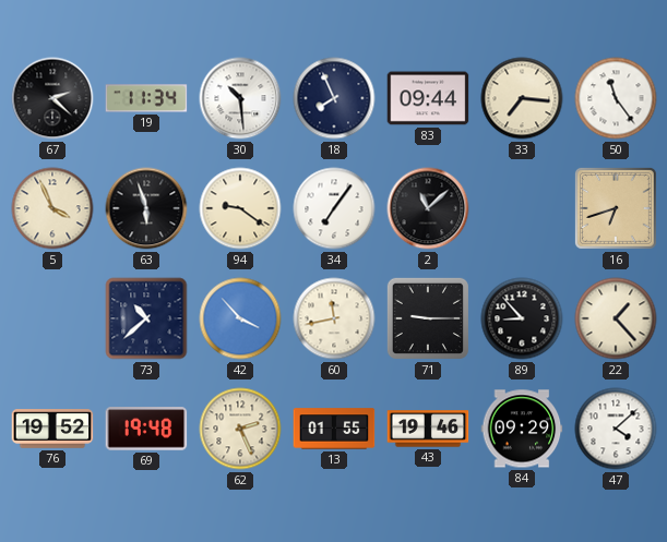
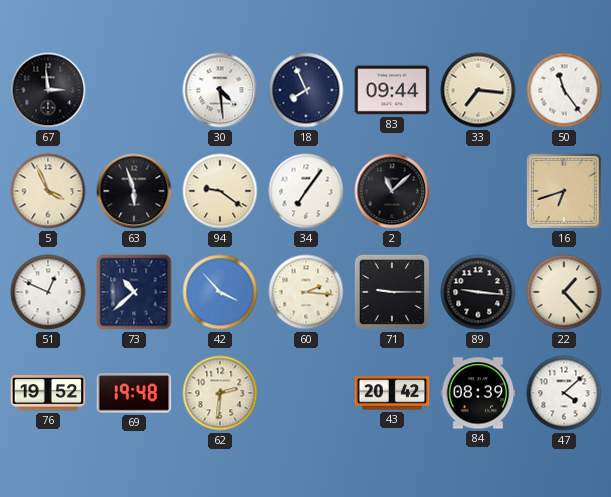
67: 2:22 -> 2:59
19: 11:34 -> none
30: 10:29 -> 4:29
51: none -> 12:49
60: 11:43 -> 2:16
89: 8:53 -> 9:16
62: 2:26 -> 2:31
13: 01:55 -> none
43: 19:46 -> 20:42
84: 09:29 -> 08:39
